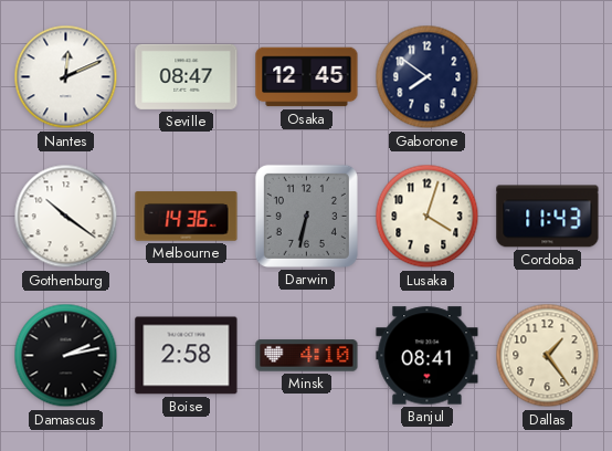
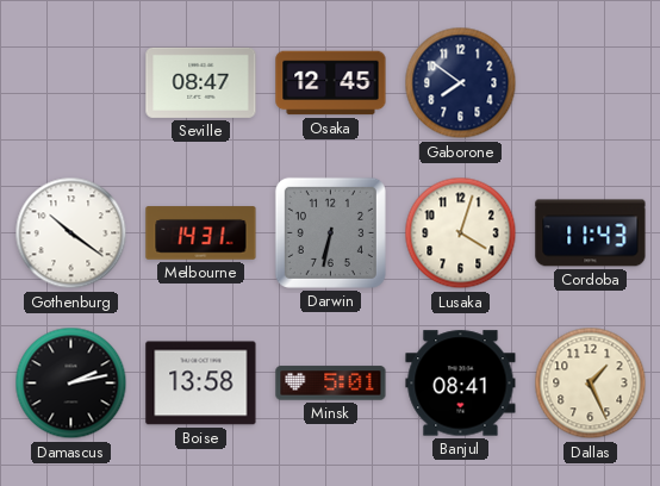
Nantes: 12:11 -> none
Melbourne: 14:36 -> 14:31
Boise: 2:58 -> 13:58
Minsk: 4:10 -> 5:01
Dallas: 1:24 -> 1:26
